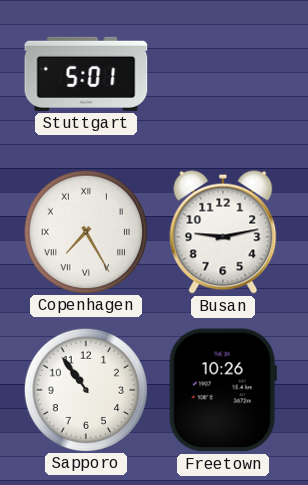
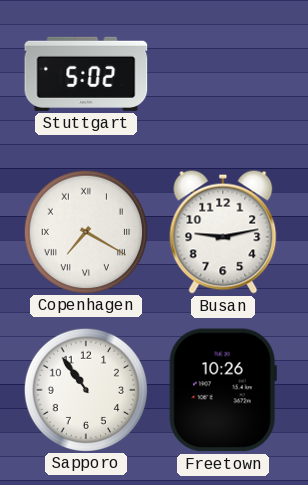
Stuttgart: 5:01 -> 5:02
Copenhagen: 7:25 -> 7:20
